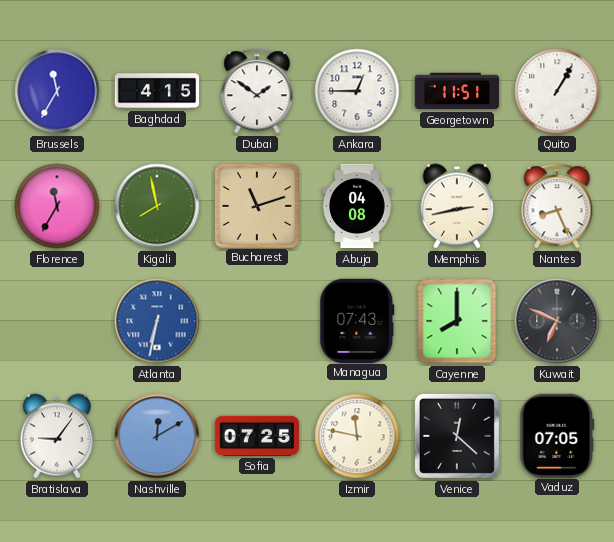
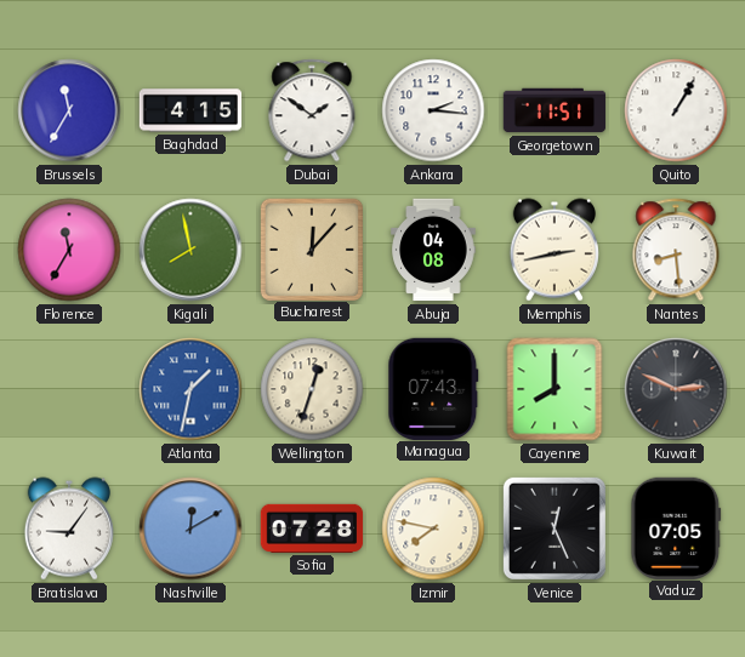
Ankara: 12:45 -> 2:16
Bucharest: 11:12 -> 12:07
Nantes: 8:26 -> 8:29
Atlanta: 6:32 -> 1:32
Wellington: none -> 12:33
Kuwait: 6:49 -> 2:49
Sofia: 07:25 -> 07:28
Izmir: 11:47 -> 7:47
Venice: 12:22 -> 12:26
